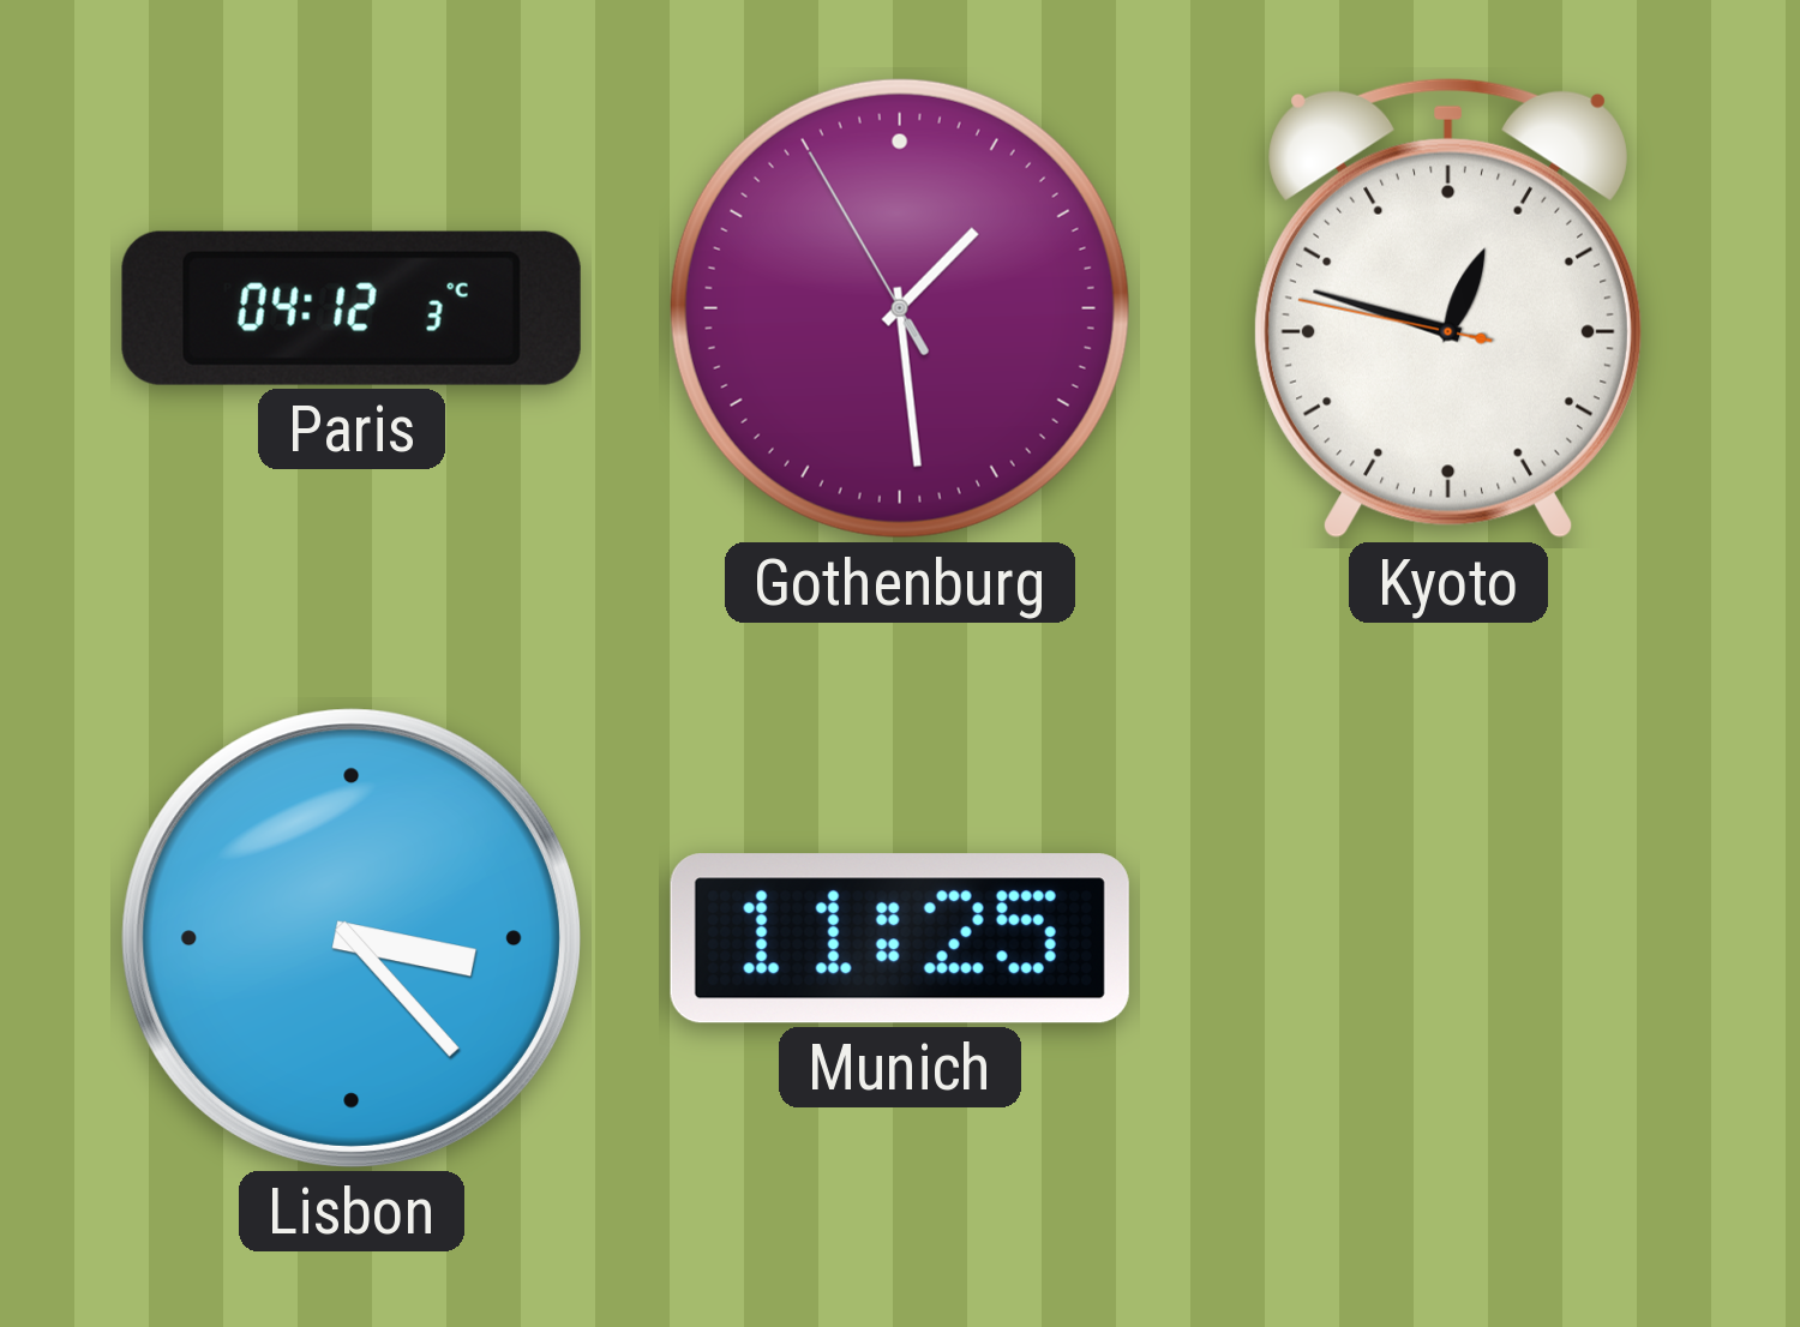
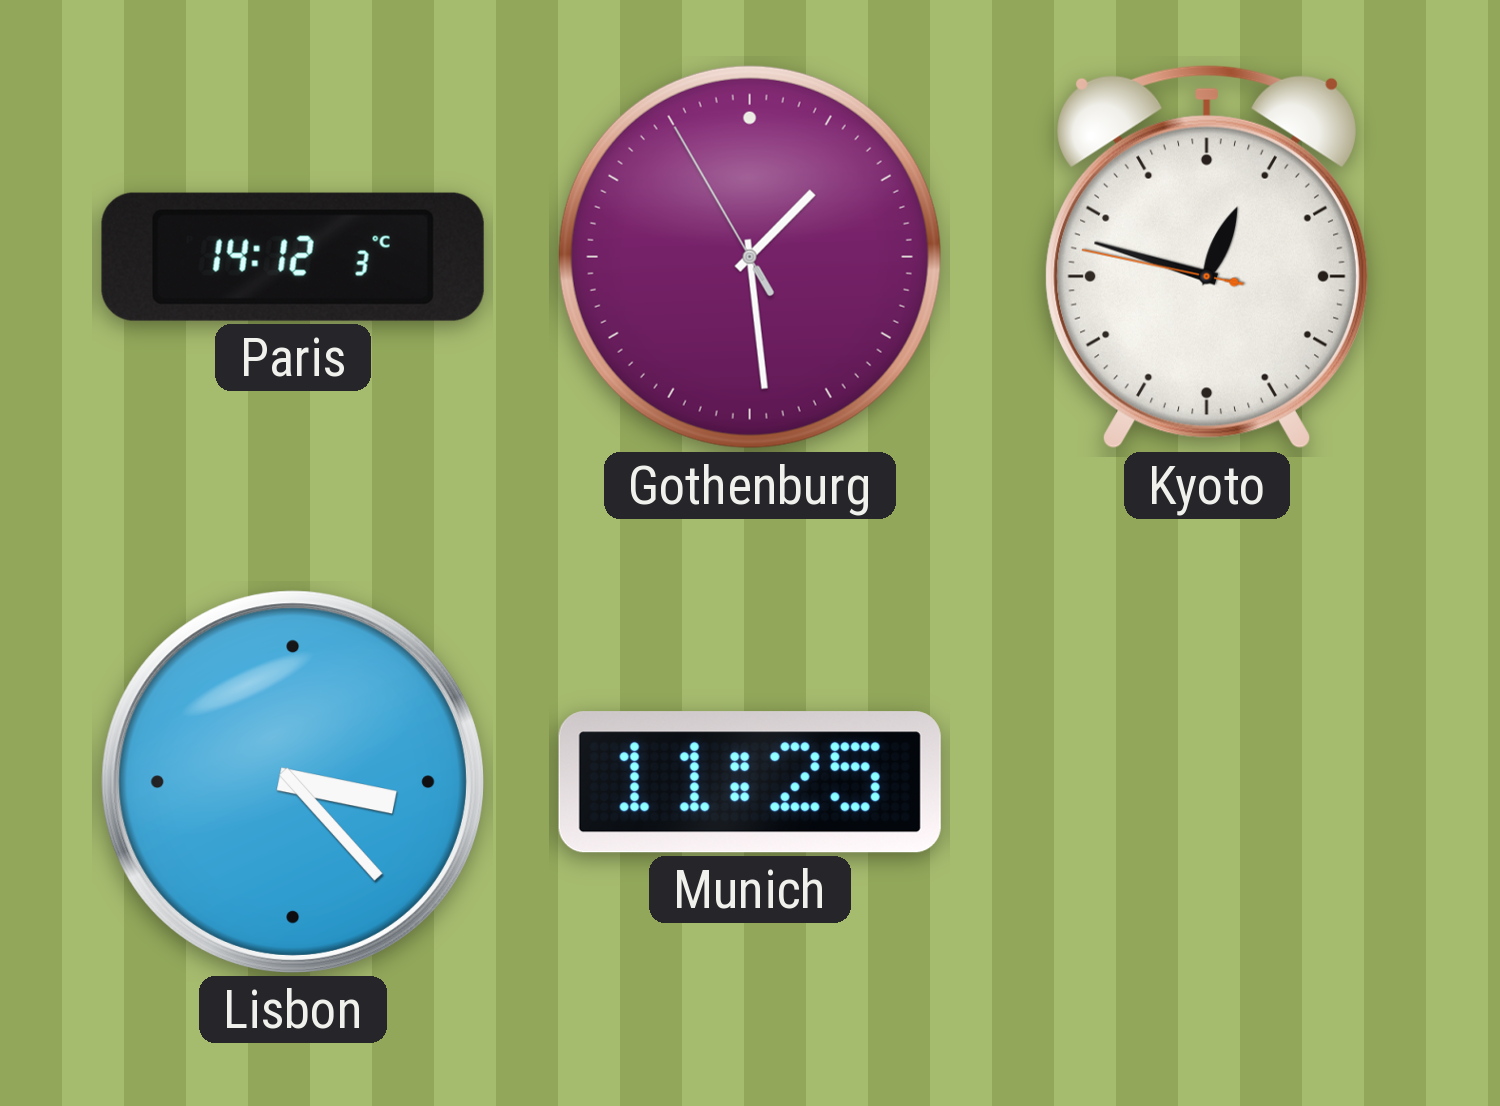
Paris: 04:12 -> 14:12
